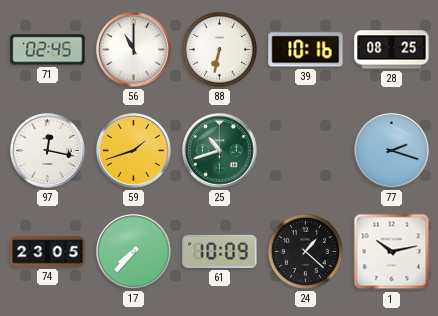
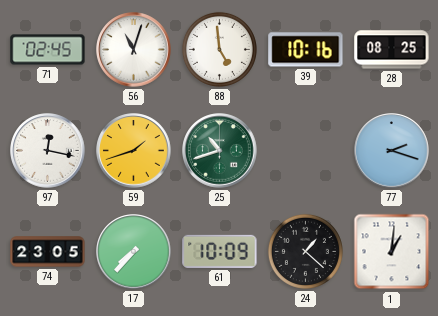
56: 11:00 -> 11:03
88: 6:32 -> 4:59
1: 10:13 -> 1:01
